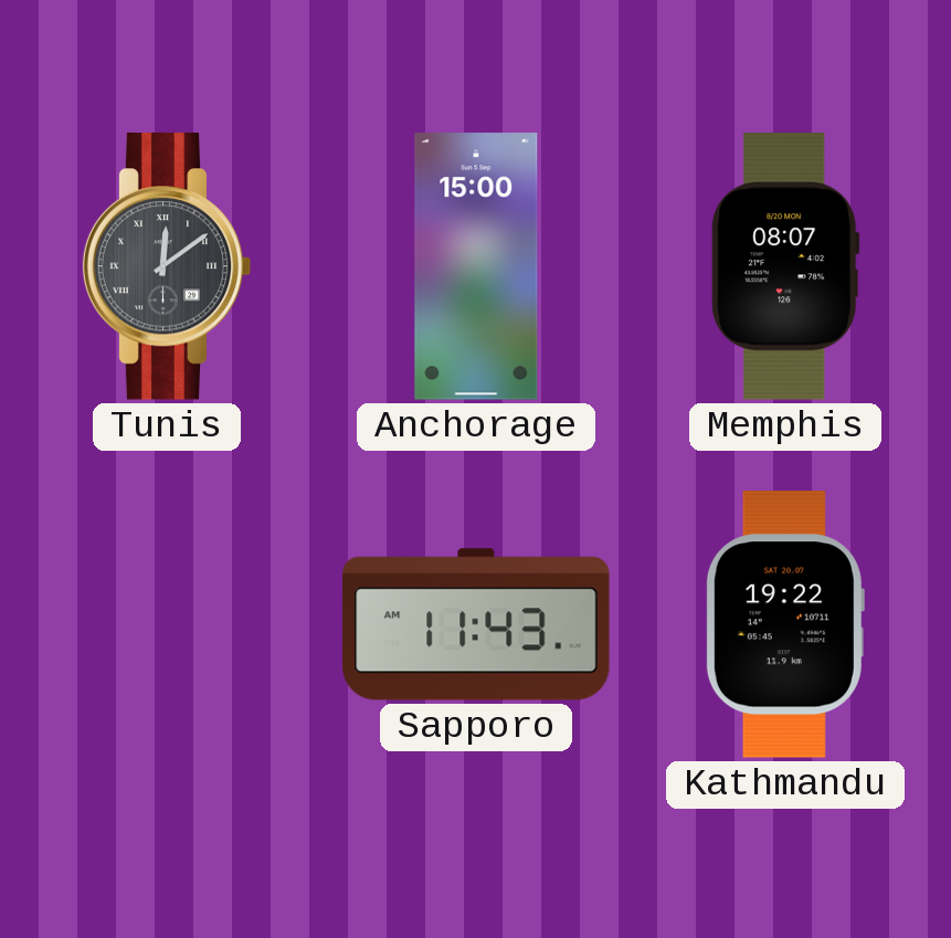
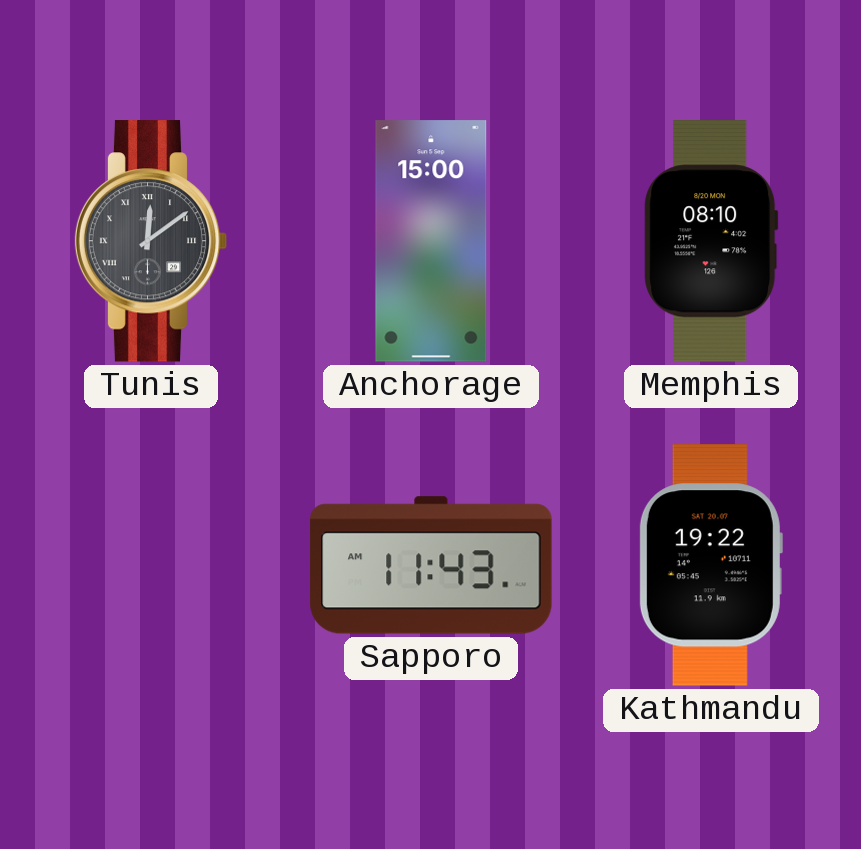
Memphis: 08:07 -> 08:10
